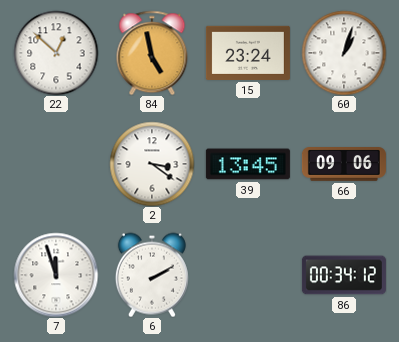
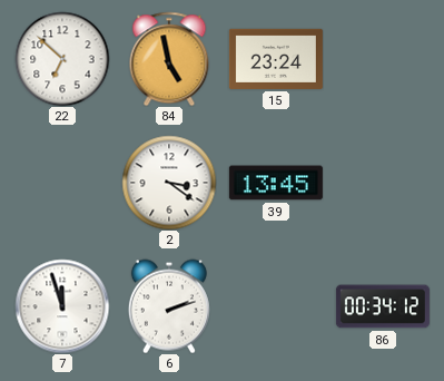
22: 12:52 -> 6:52
60: 1:03 -> none
66: 09:06 -> none
6: 2:10 -> 2:12
